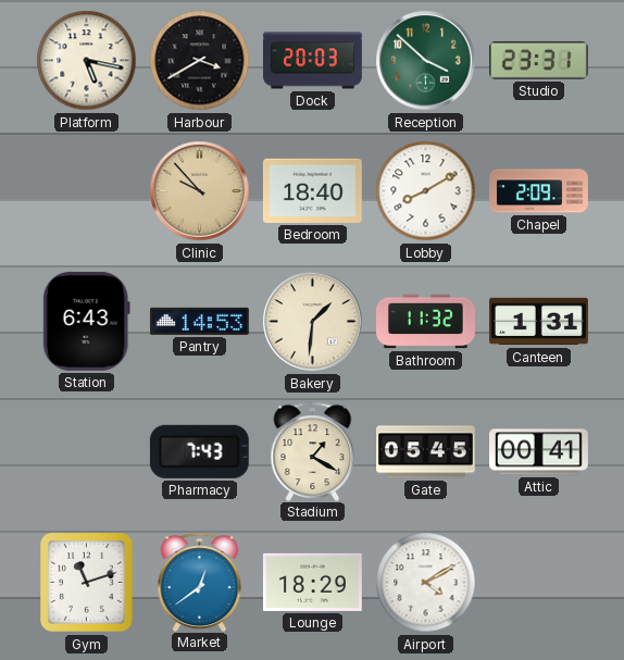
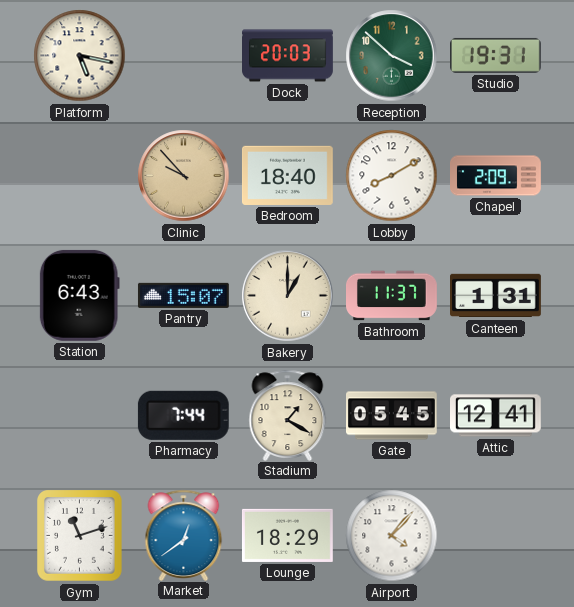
Harbour: 3:40 -> none
Studio: 23:31 -> 19:31
Pantry: 14:53 -> 15:07
Bakery: 1:31 -> 1:00
Bathroom: 11:32 -> 11:37
Pharmacy: 7:43 -> 7:44
Attic: 00:41 -> 12:41
Airport: 4:10 -> 4:07
